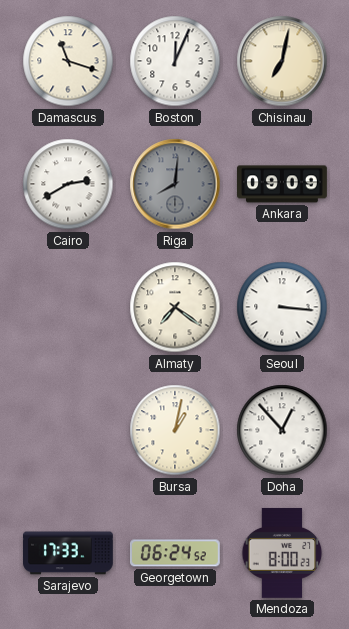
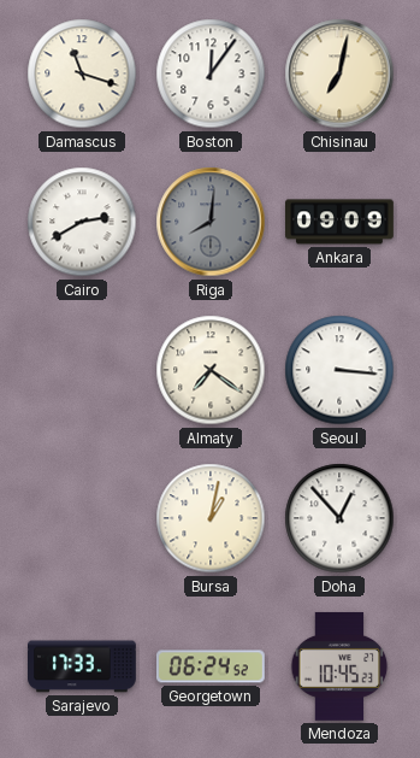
Boston: 12:04 -> 12:06
Mendoza: 8:00 -> 10:45
